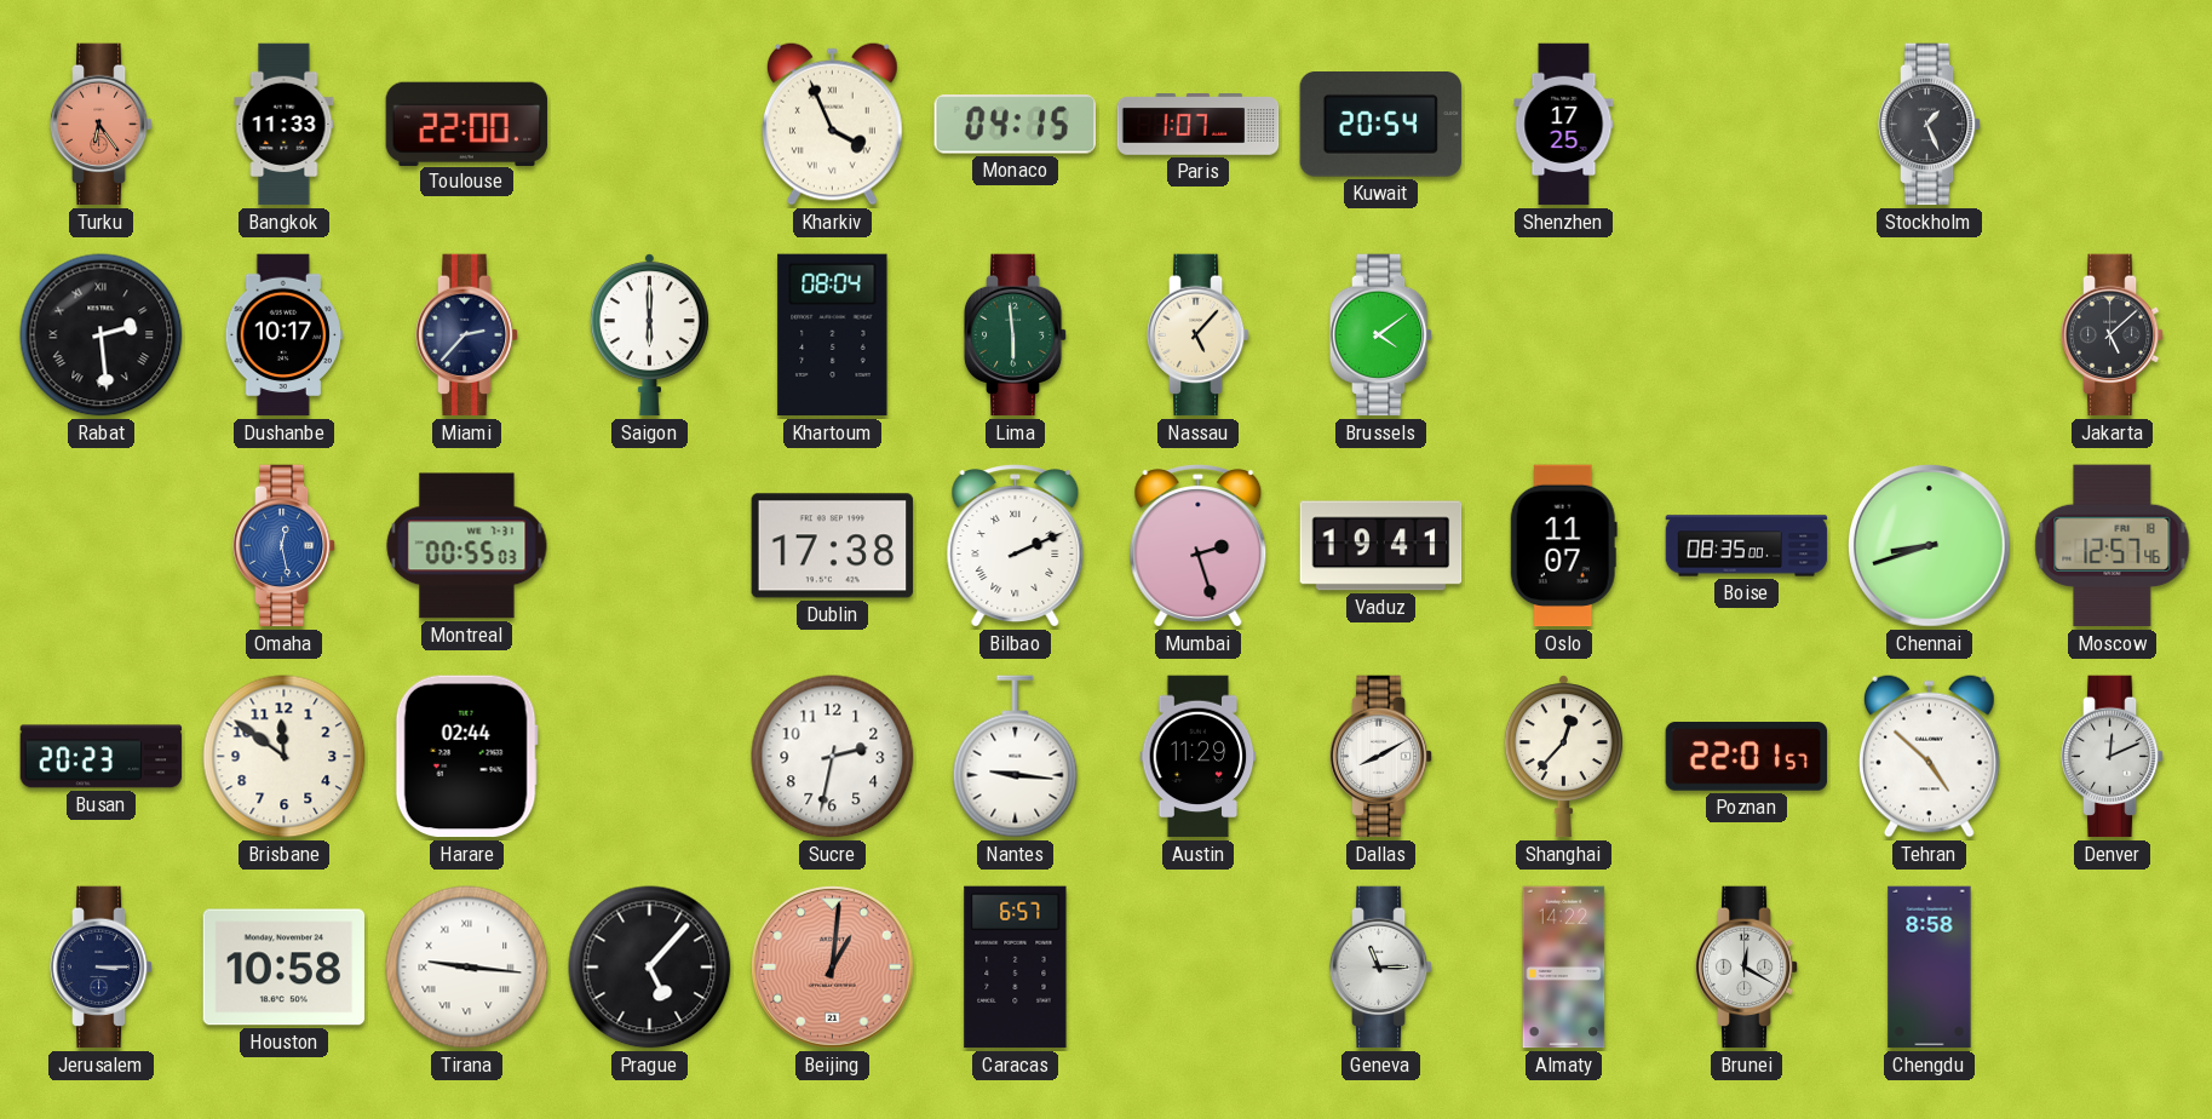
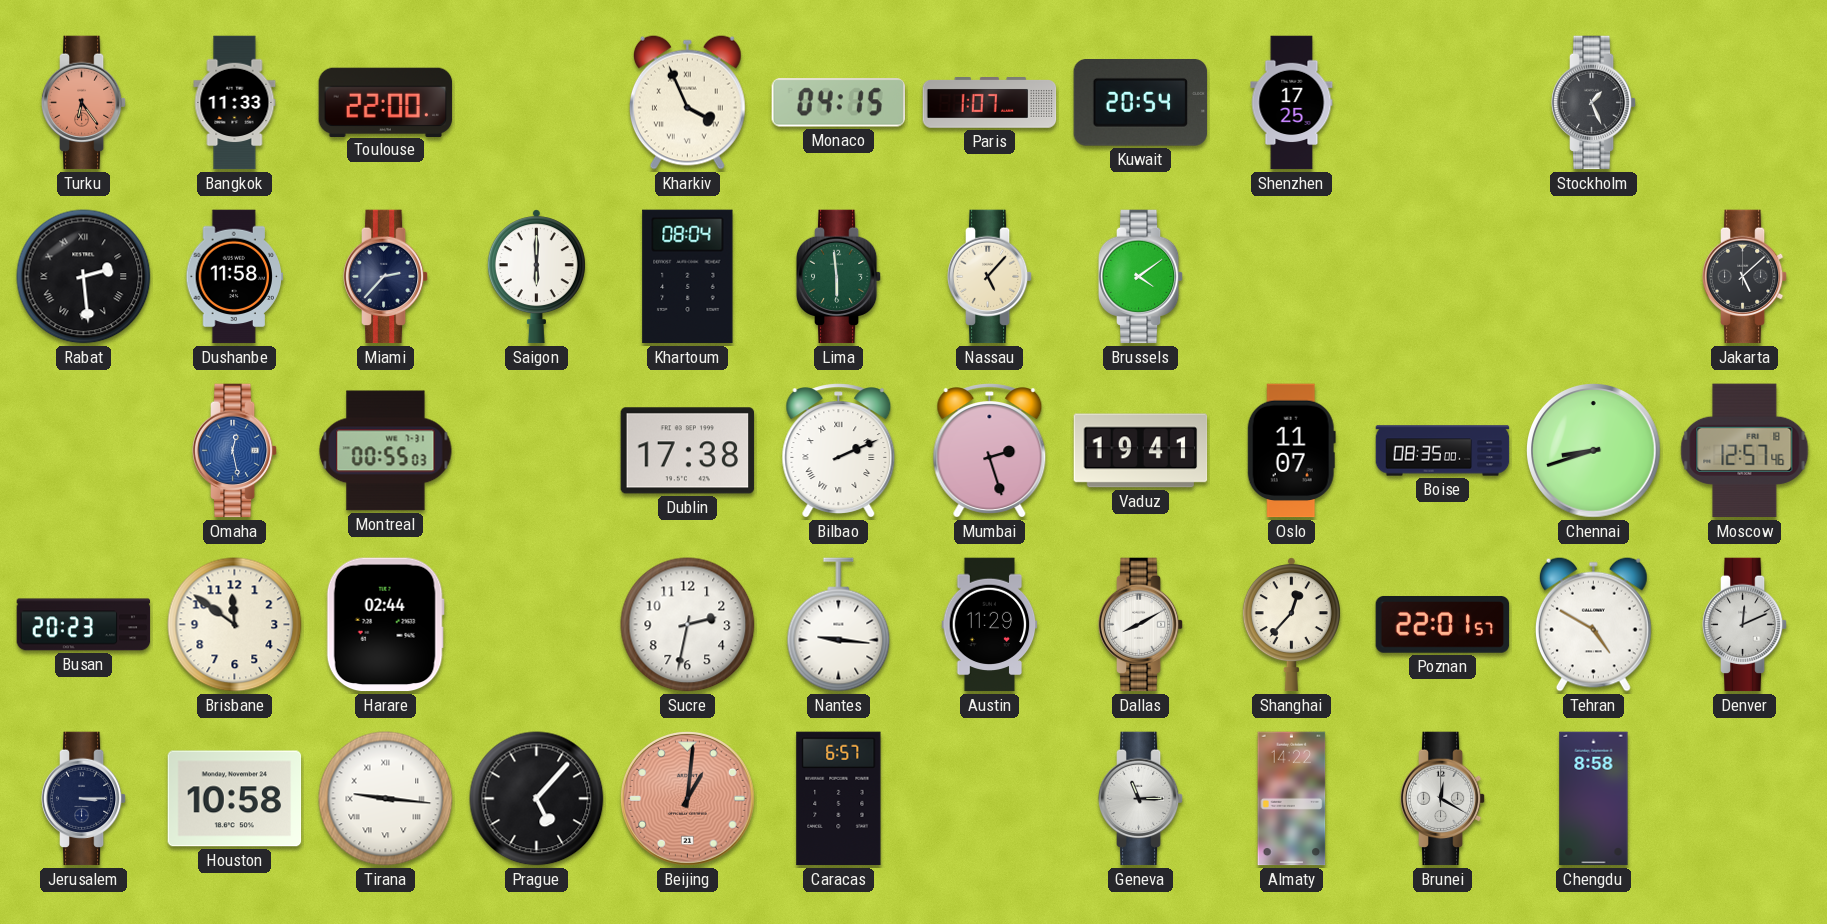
Dushanbe: 10:17 -> 11:58
Tehran: 4:52 -> 4:50
